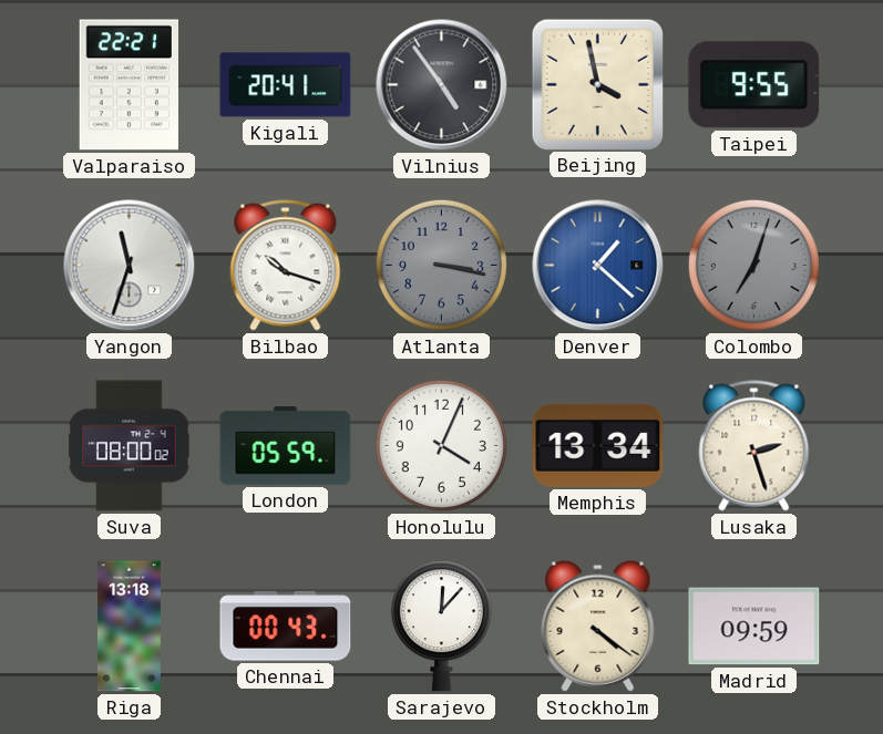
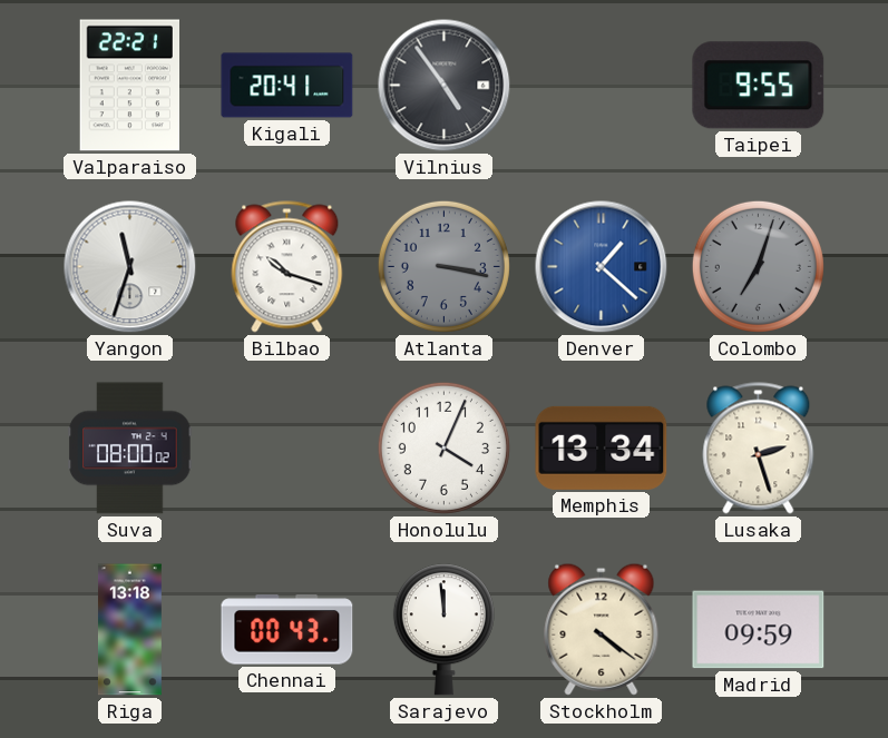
Beijing: 3:58 -> none
London: 05:59 -> none
Sarajevo: 12:07 -> 11:59
